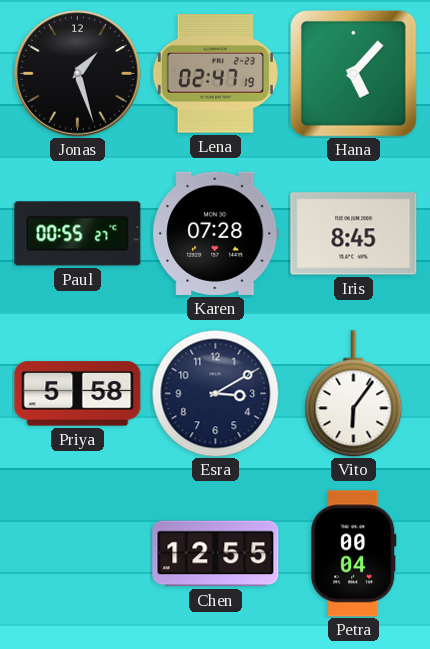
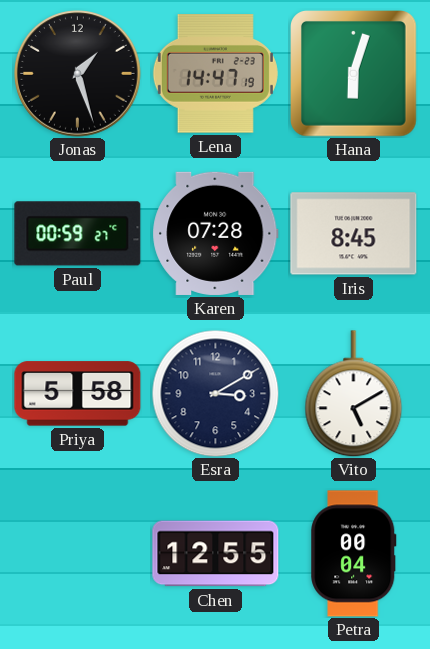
Lena: 02:47 -> 14:47
Hana: 5:07 -> 6:03
Paul: 00:55 -> 00:59
Vito: 6:06 -> 5:10
